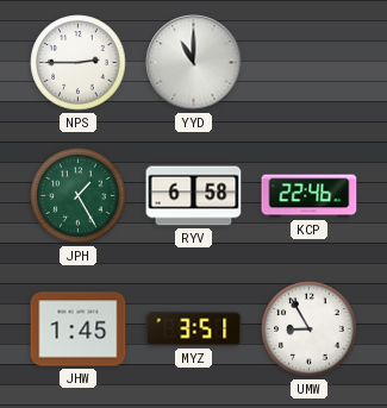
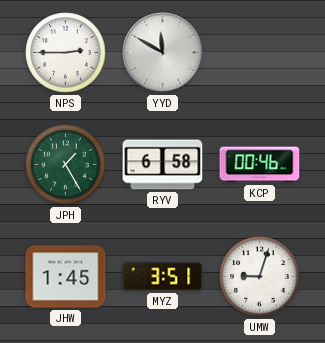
YYD: 11:00 -> 11:50
KCP: 22:46 -> 00:46
UMW: 8:55 -> 9:03
